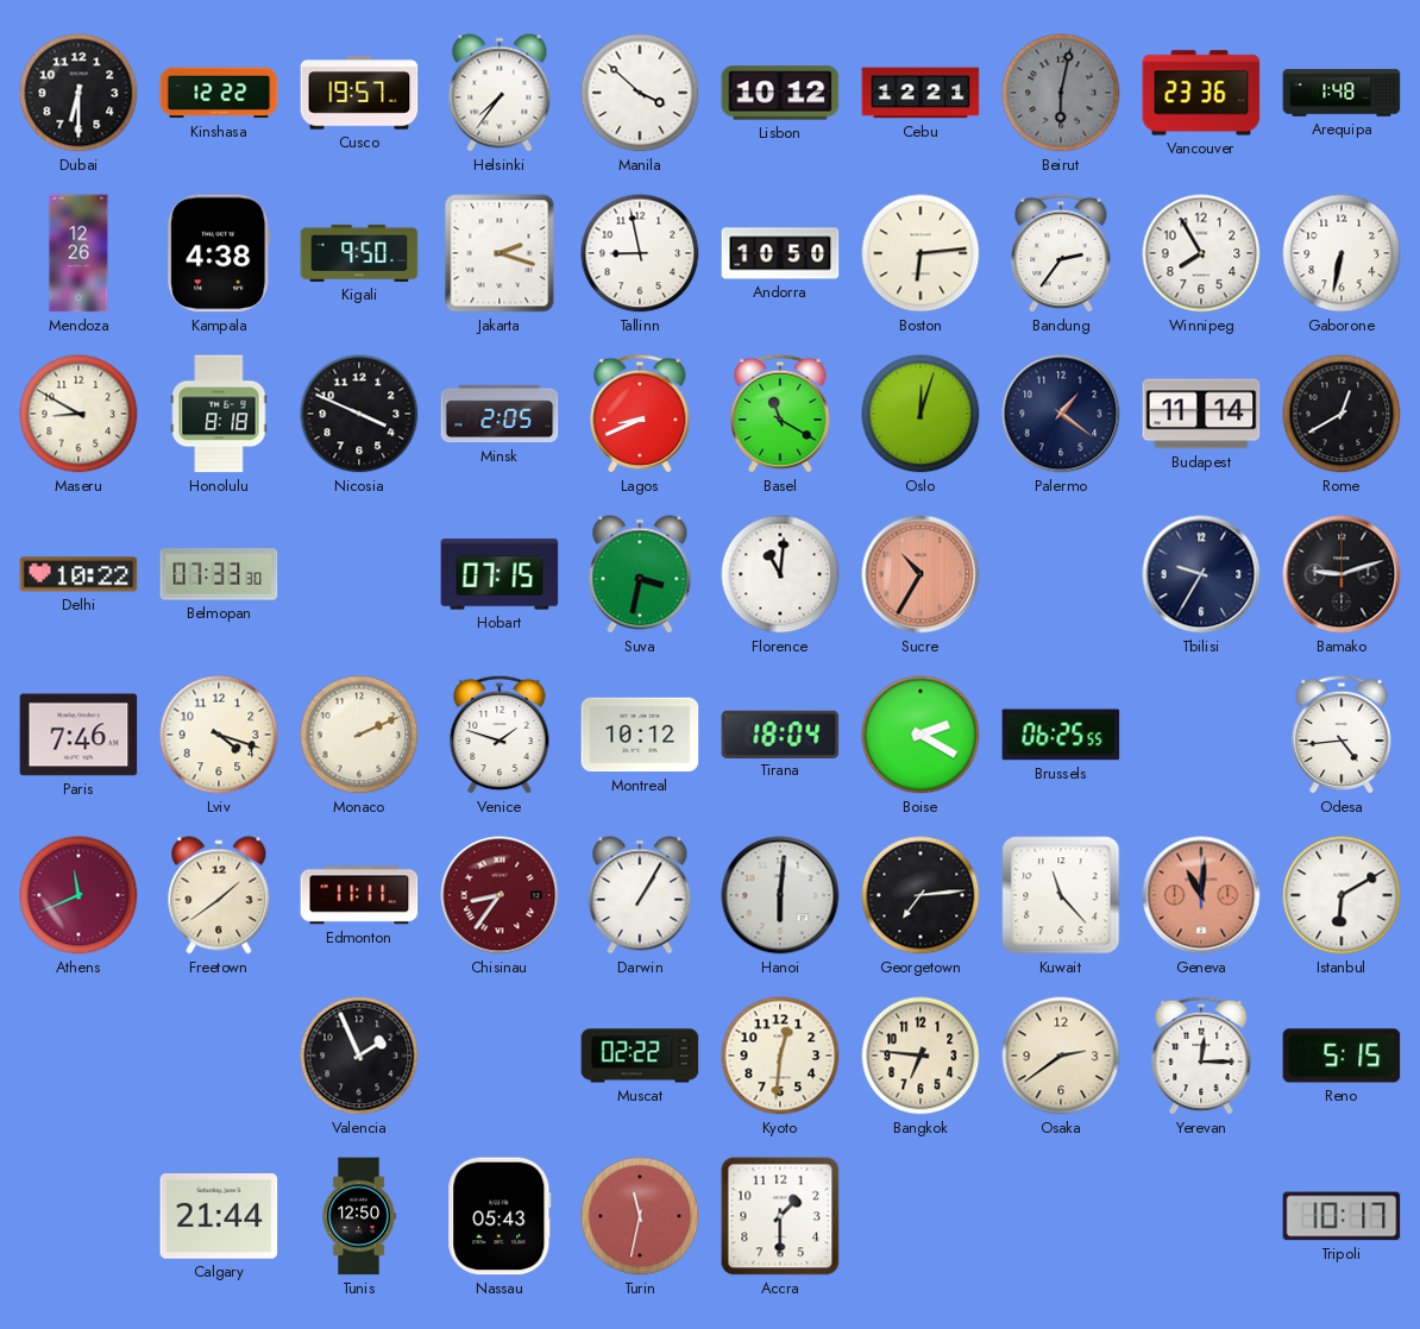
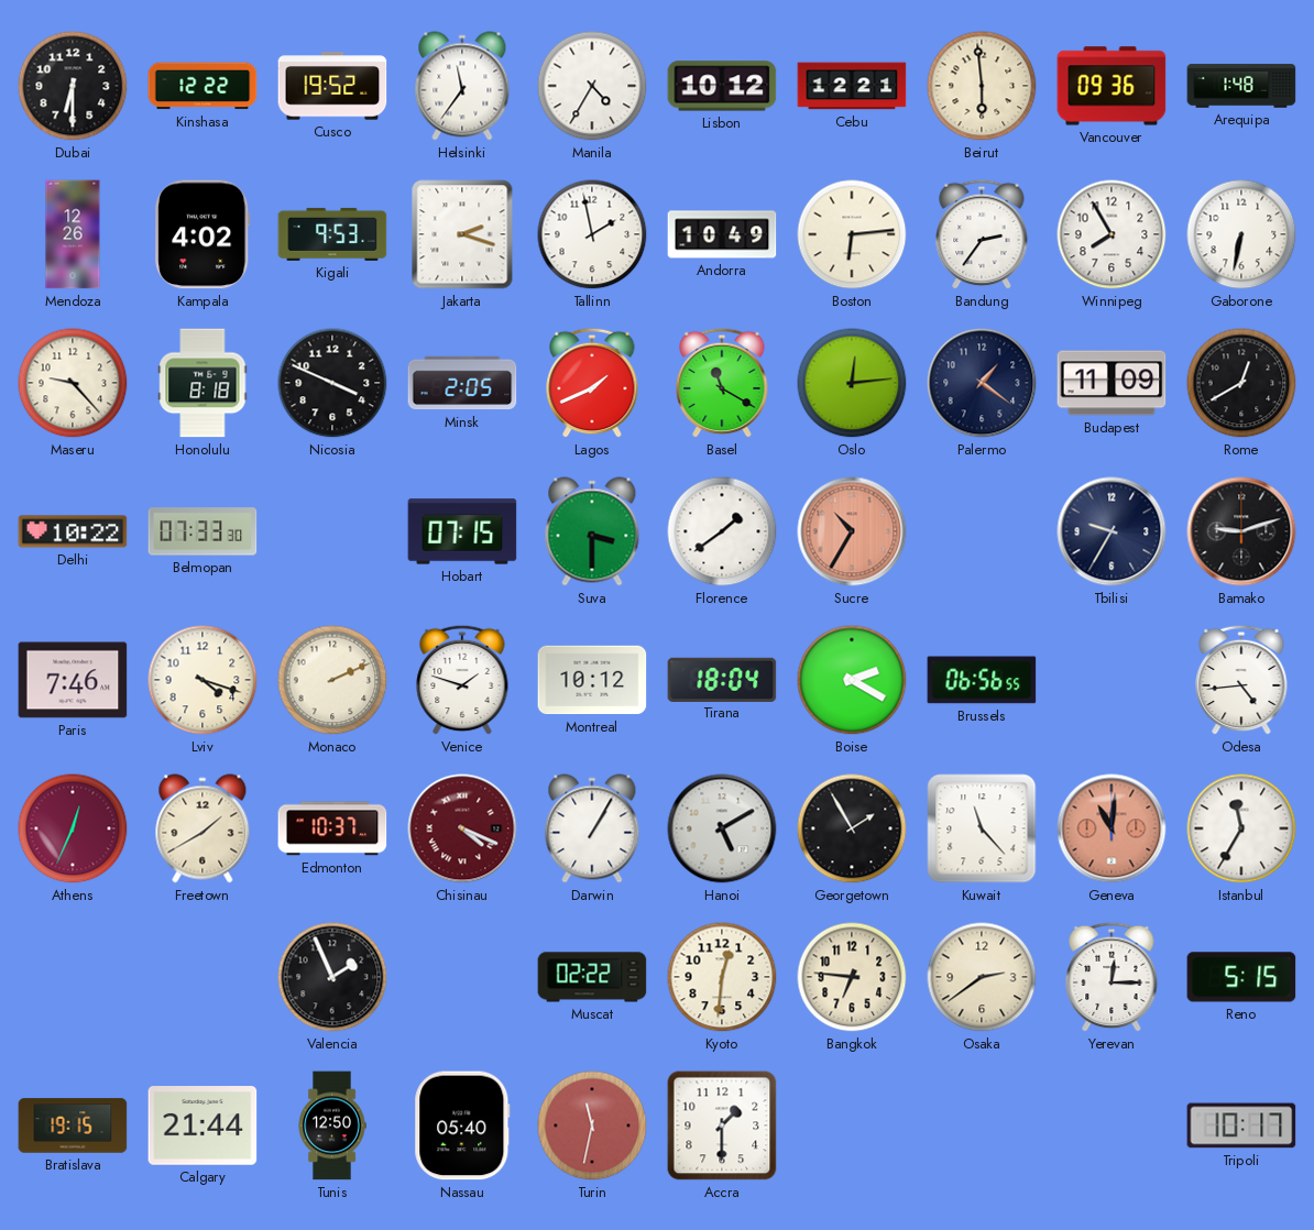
Cusco: 19:57 -> 19:52
Helsinki: 7:36 -> 11:36
Manila: 3:52 -> 4:35
Beirut: 6:02 -> 5:59
Beirut dial: grey -> cream
Vancouver: 23:36 -> 09:36
Kampala: 4:38 -> 4:02
Kigali: 9:50 -> 9:53
Tallinn: 8:58 -> 1:58
Andorra: 10:50 -> 10:49
Maseru: 8:50 -> 9:23
Lagos: 8:41 -> 1:41
Oslo: 12:03 -> 12:14
Budapest: 11:14 -> 11:09
Suva: 3:32 -> 3:30
Florence: 11:01 -> 1:39
Brussels: 06:25 -> 06:56
Athens: 11:41 -> 12:34
Freetown: 1:39 -> 1:40
Edmonton: 11:11 -> 10:37
Chisinau: 8:36 -> 4:19
Hanoi: 6:01 -> 5:10
Georgetown: 7:14 -> 1:55
Istanbul: 6:10 -> 11:35
Bratislava: none -> 19:15
Nassau: 05:43 -> 05:40
